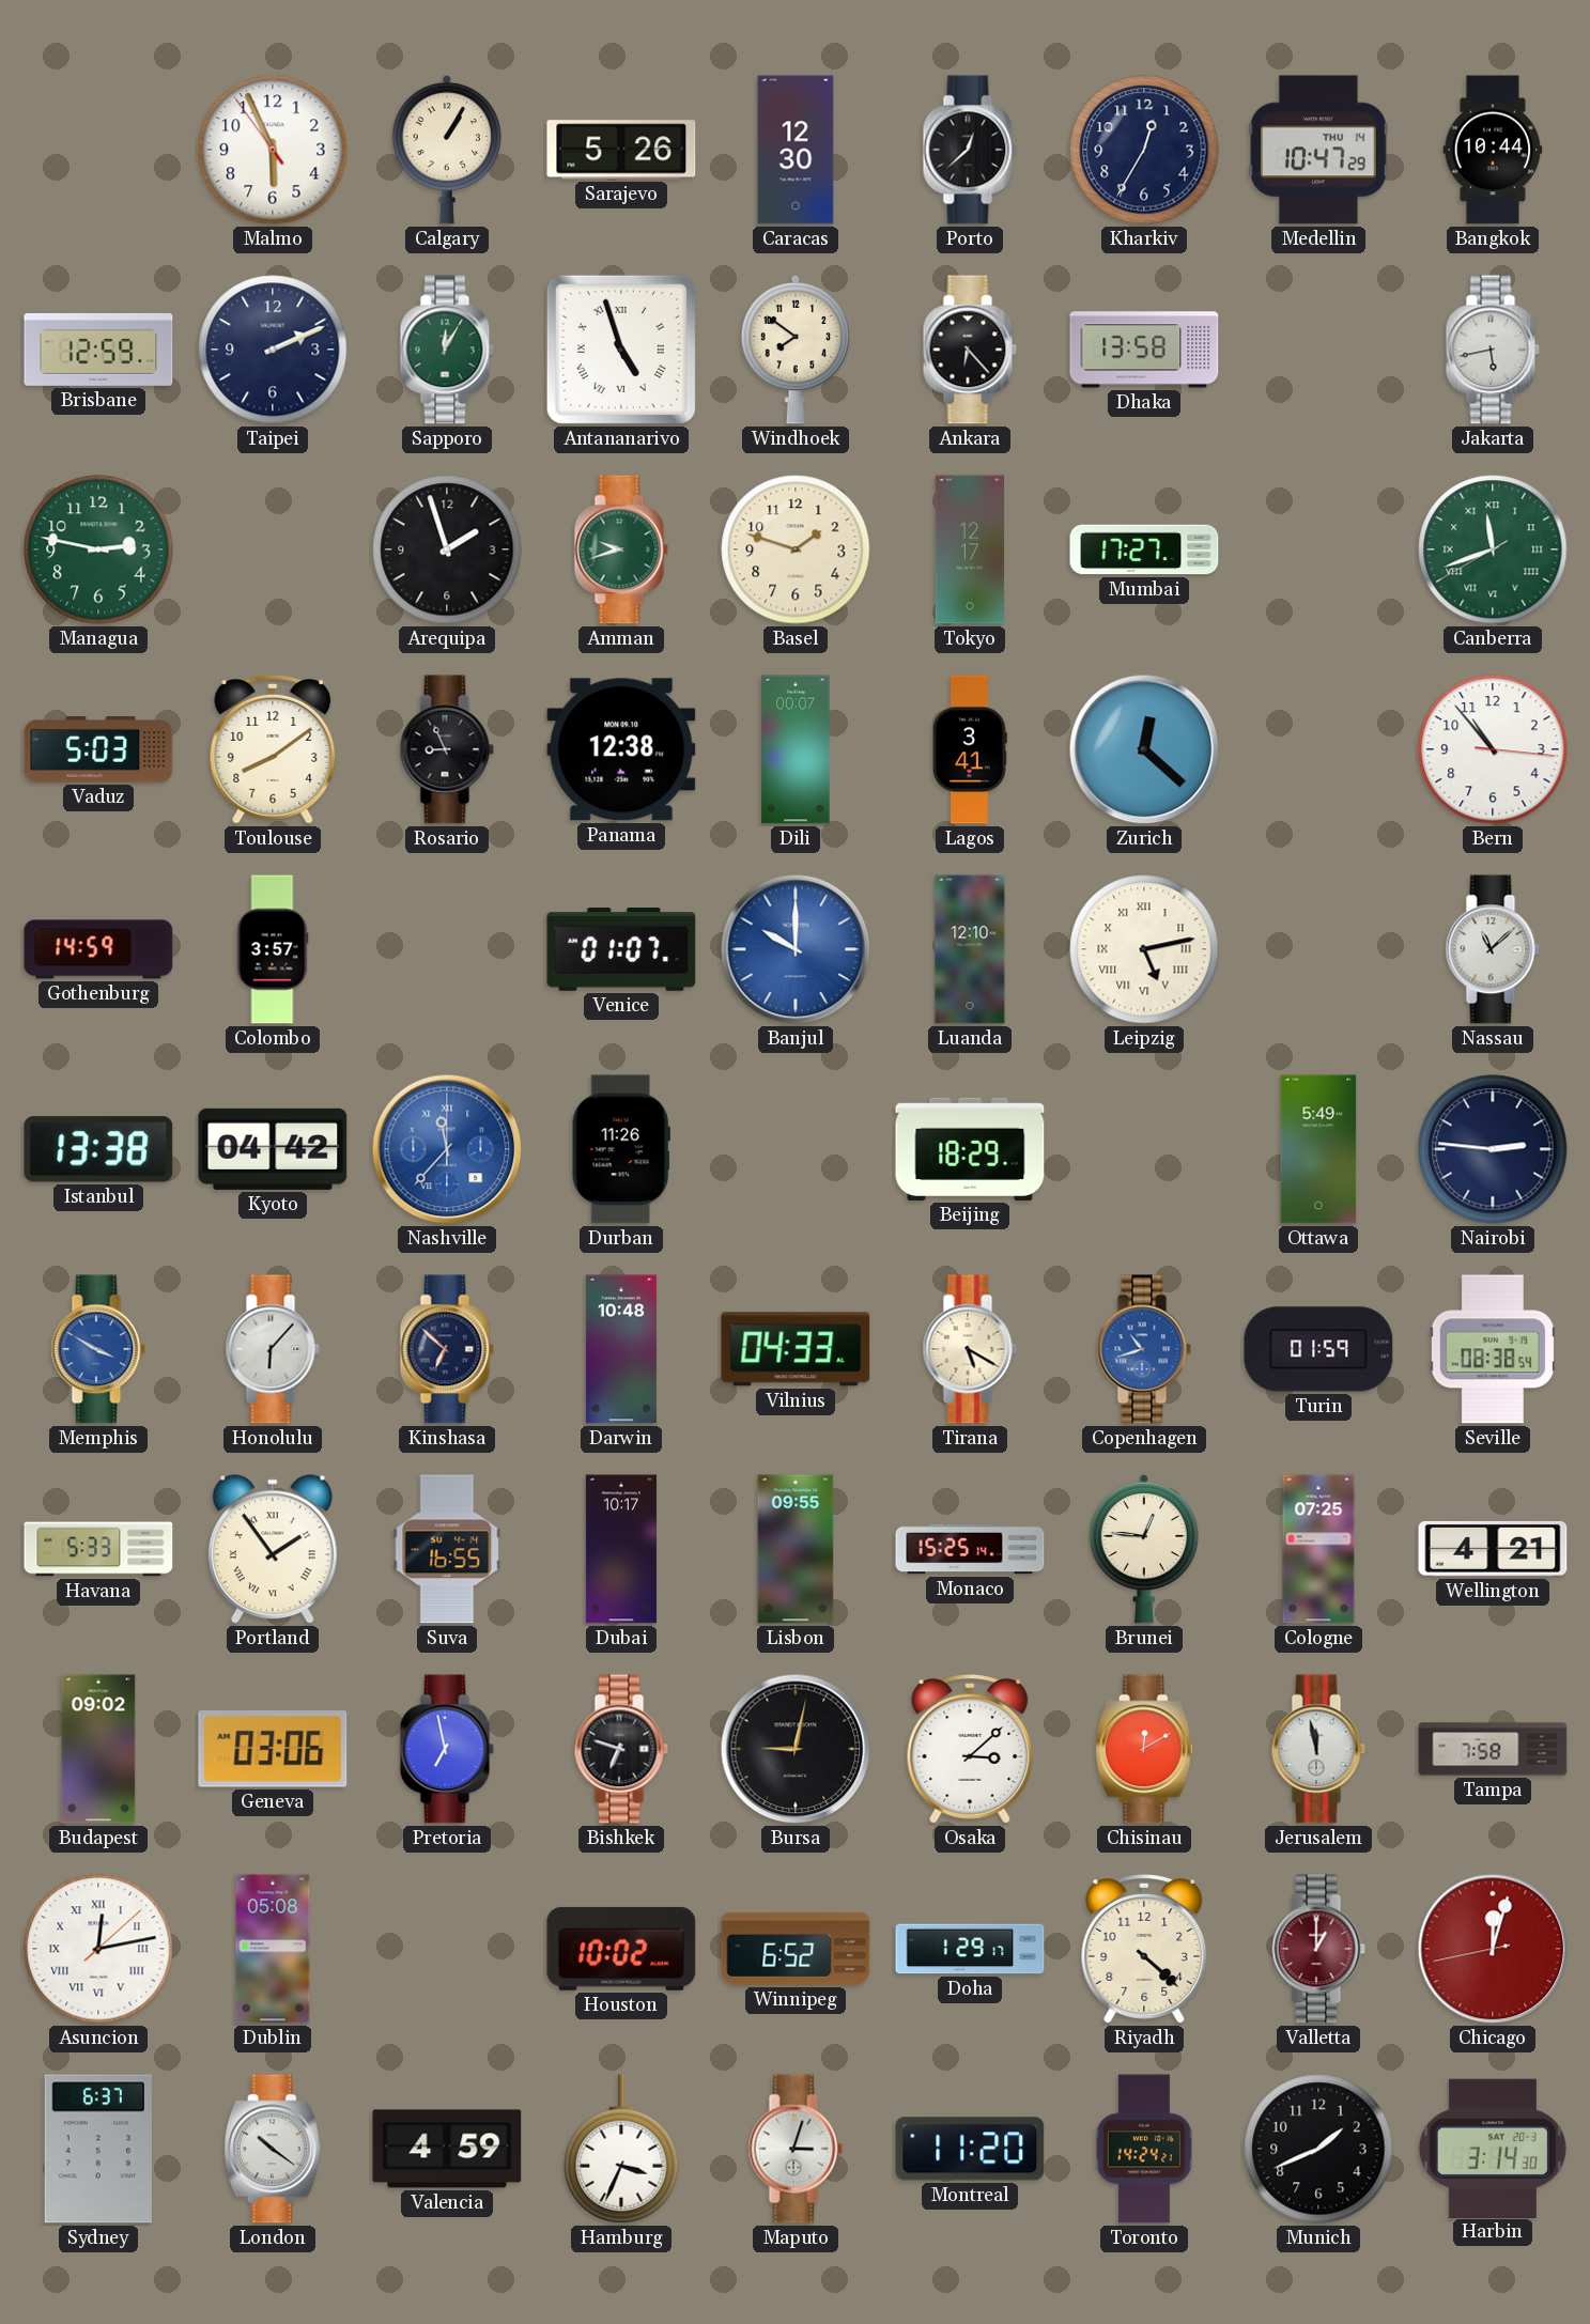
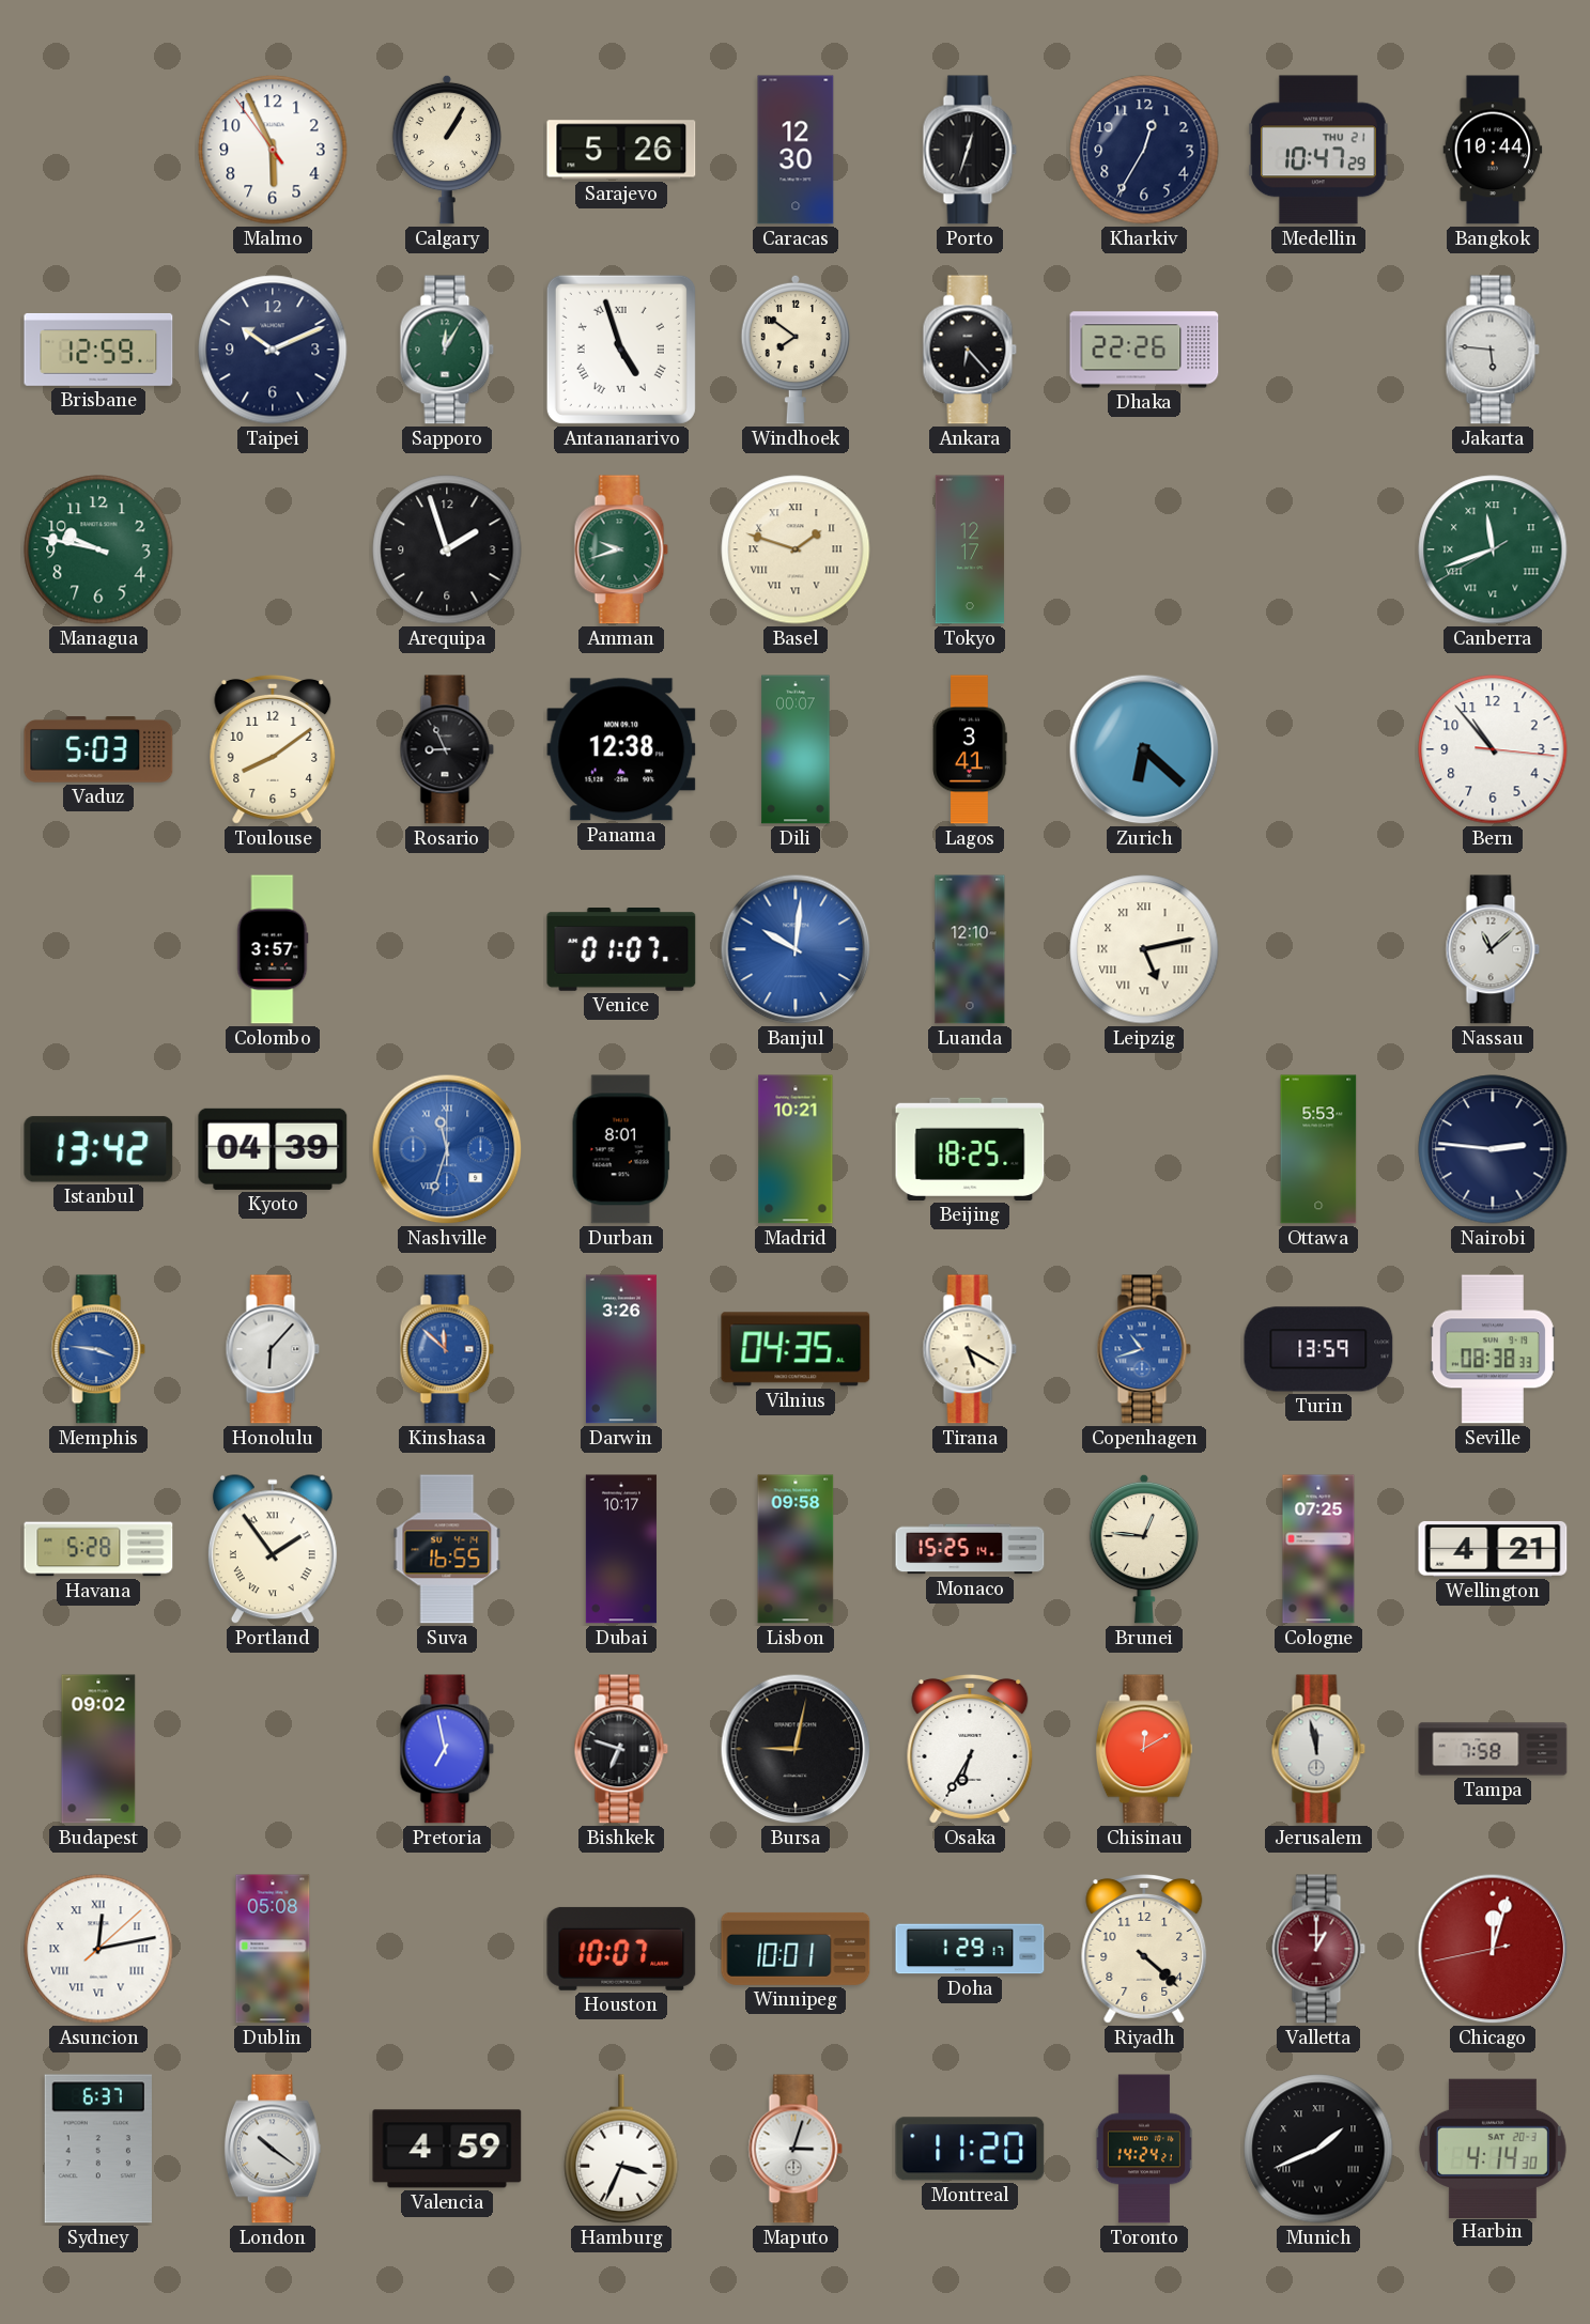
Porto: 12:38 -> 12:33
Medellin date: THU 14 -> THU 21
Taipei: 2:11 -> 10:11
Dhaka: 13:58 -> 22:26
Jakarta: 5:43 -> 5:46
Managua: 2:47 -> 9:47
Basel numerals: Arabic -> Roman
Mumbai: 17:27 -> none
Zurich: 12:22 -> 6:22
Gothenburg: 14:59 -> none
Banjul: 10:00 -> 10:01
Istanbul: 13:38 -> 13:42
Kyoto: 04:42 -> 04:39
Nashville: 11:37 -> 11:33
Durban: 11:26 -> 8:01
Madrid: none -> 10:21
Beijing: 18:29 -> 18:25
Ottawa: 5:49 -> 5:53
Memphis: 3:50 -> 3:46
Kinshasa: 6:52 -> 11:52
Kinshasa dial: navy -> blue
Darwin: 10:48 -> 3:26
Vilnius: 04:33 -> 04:35
Turin: 01:59 -> 13:59
Seville: 08:38:54 -> 08:38:33
Havana: 5:33 -> 5:28
Lisbon: 09:55 -> 09:58
Geneva: 03:06 -> none
Osaka: 3:08 -> 6:35
Houston: 10:02 -> 10:07
Winnipeg: 6:52 -> 10:01
Munich numerals: Arabic -> Roman
Harbin: 3:14 -> 4:14
